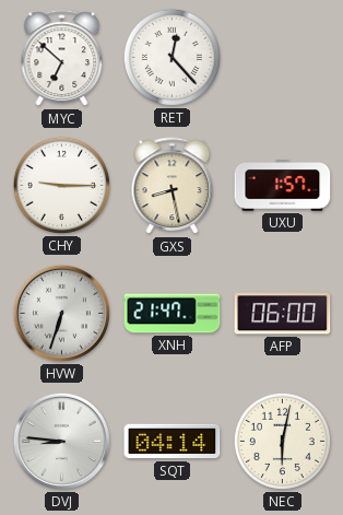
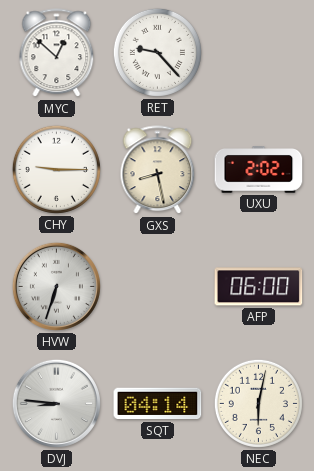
MYC: 6:52 -> 12:52
RET: 12:23 -> 9:23
UXU: 1:57 -> 2:02
XNH: 21:47 -> none
